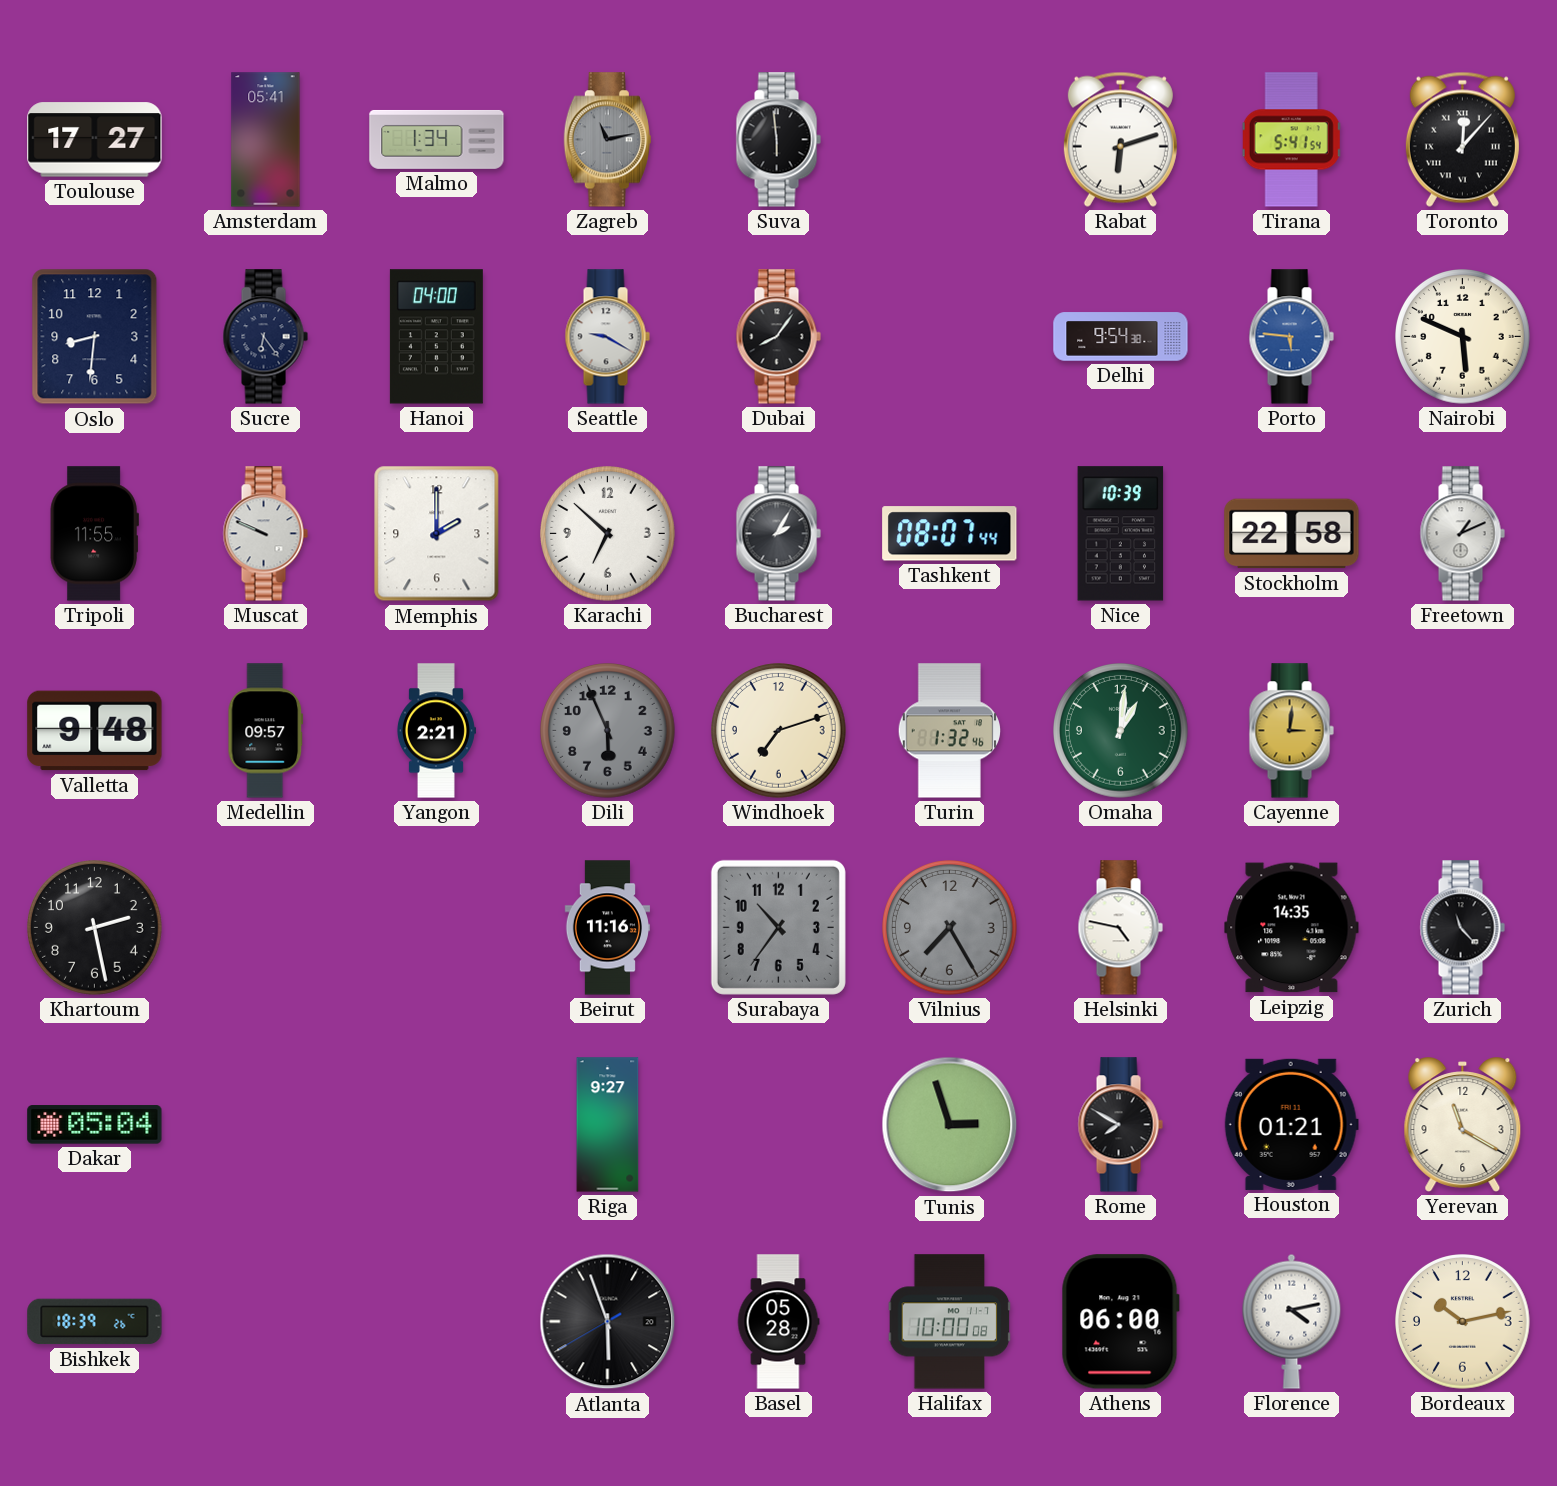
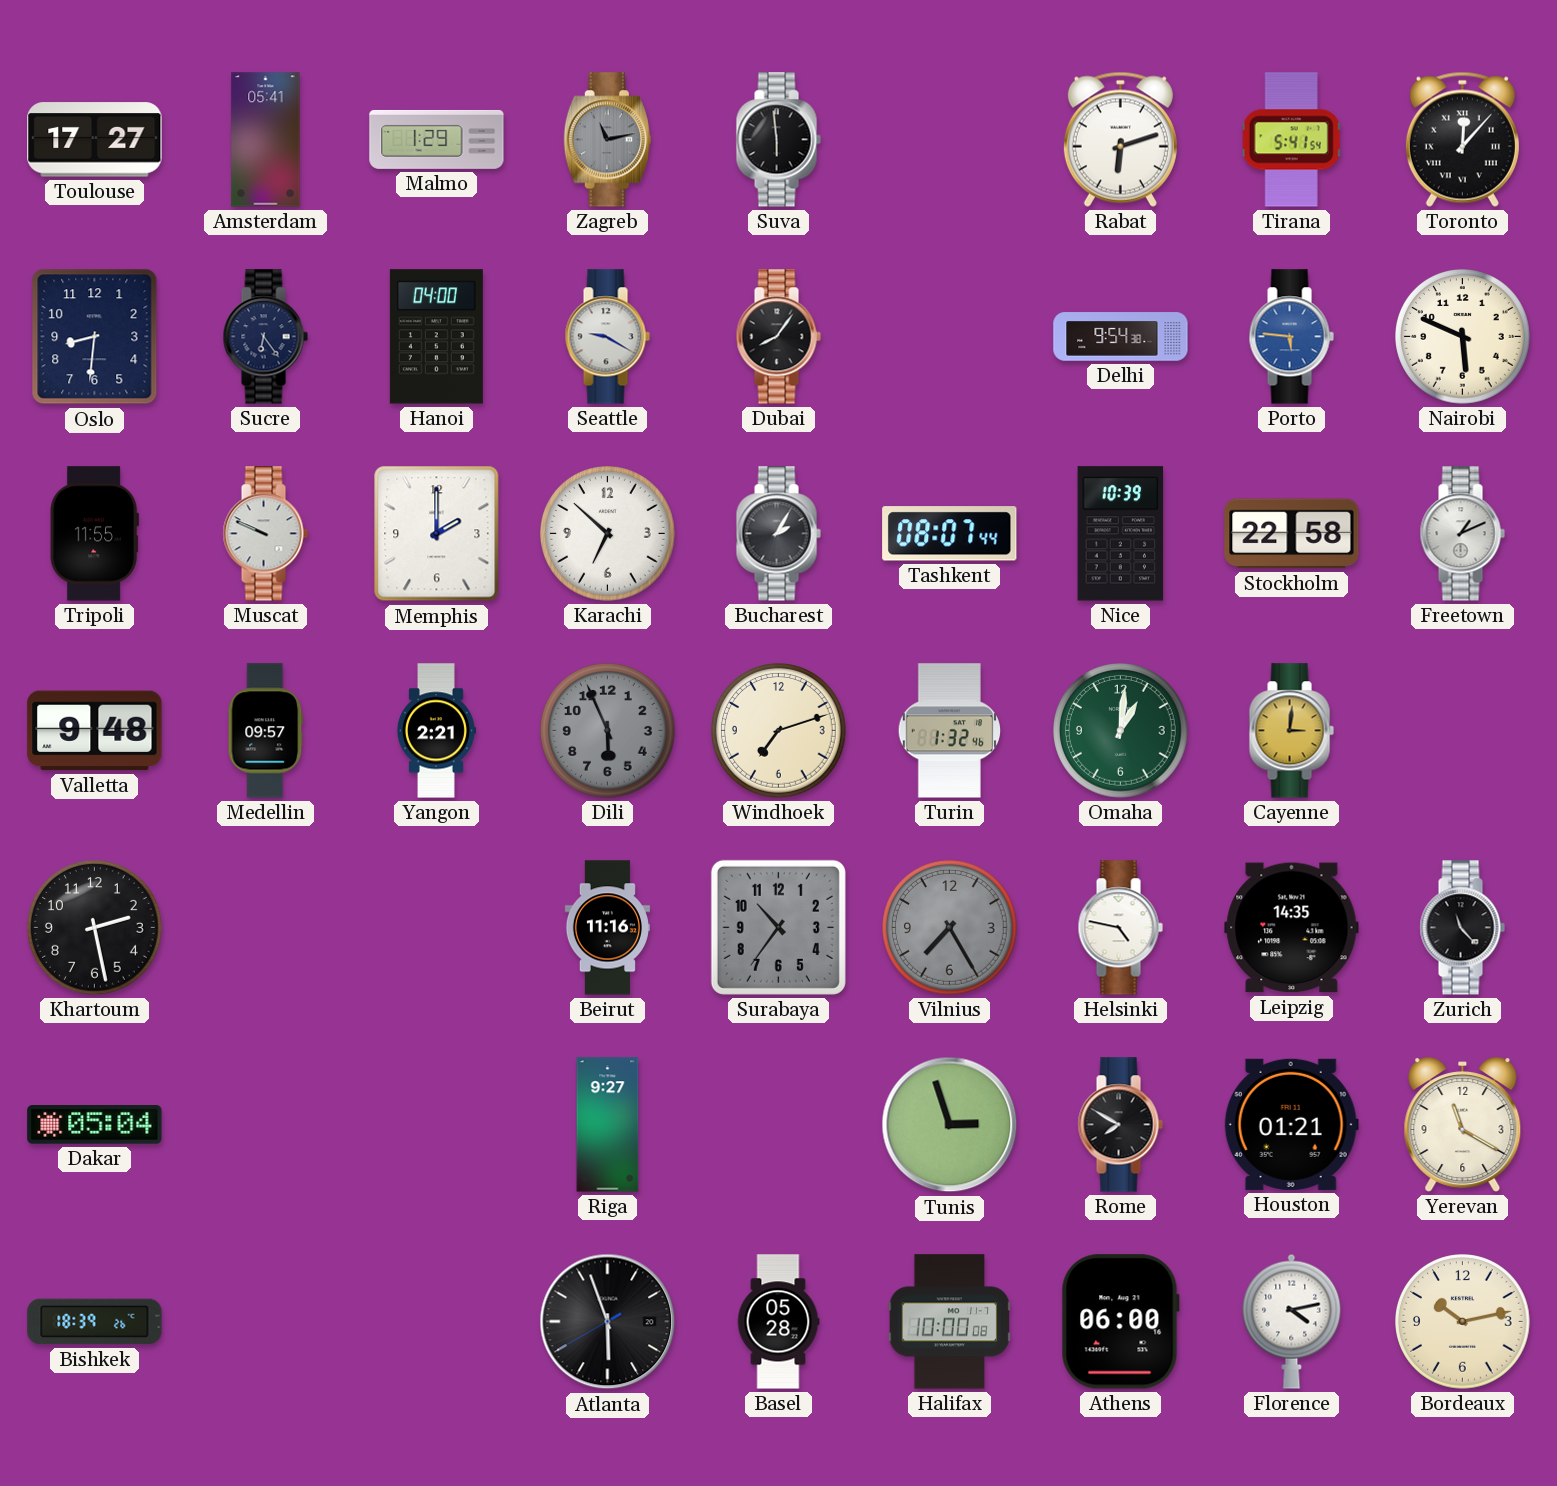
Malmo: 1:34 -> 1:29
